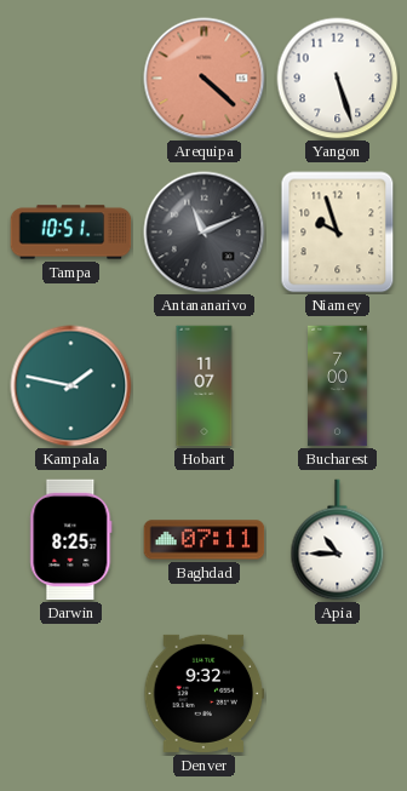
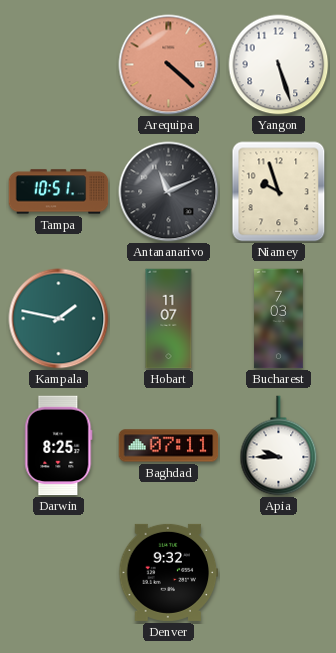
Bucharest: 7:00 -> 7:03
Apia: 10:45 -> 9:45
